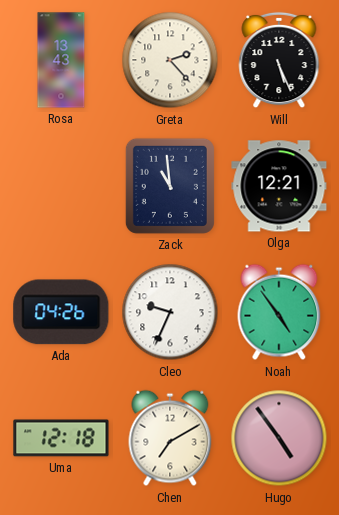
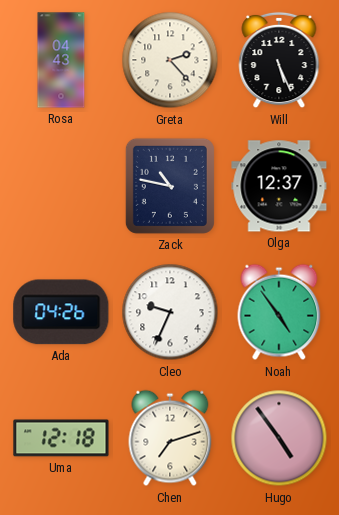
Rosa: 13:43 -> 04:43
Zack: 10:59 -> 10:47
Olga: 12:21 -> 12:37
Chen: 7:10 -> 7:12
